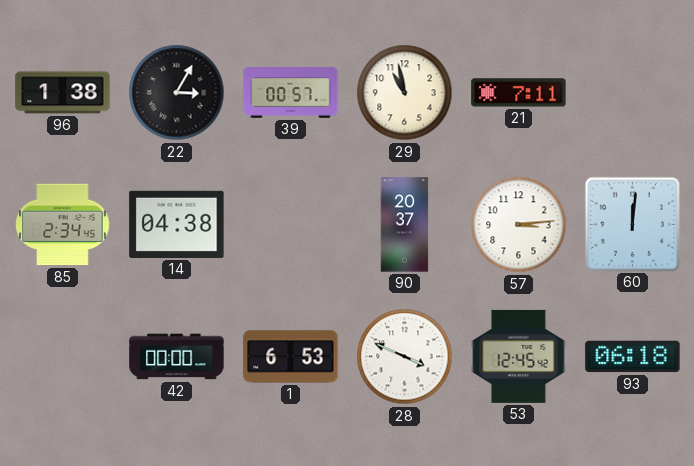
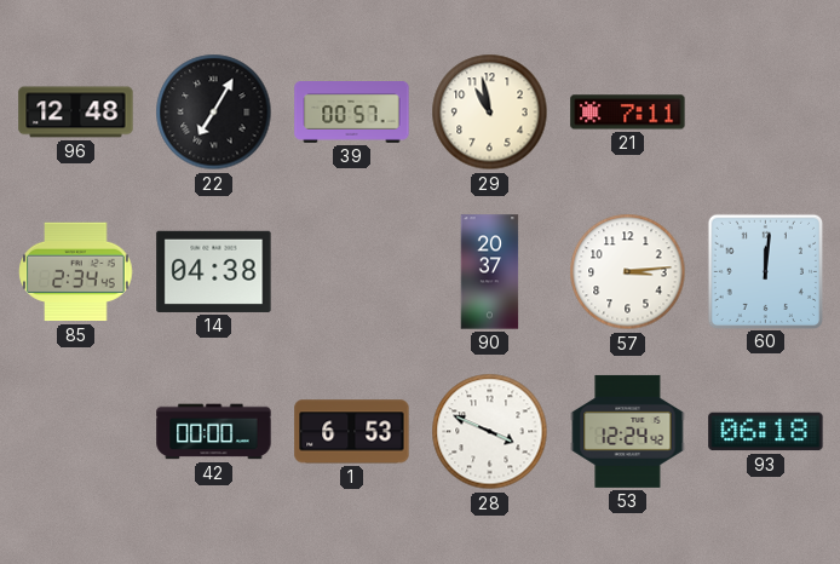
96: 1:38 -> 12:48
22: 3:05 -> 7:05
53: 12:45 -> 12:24
